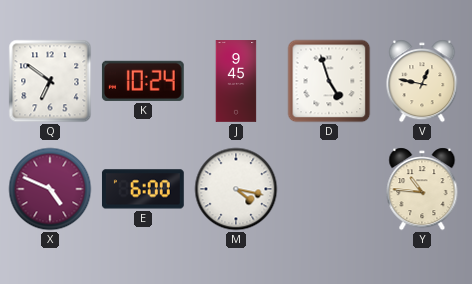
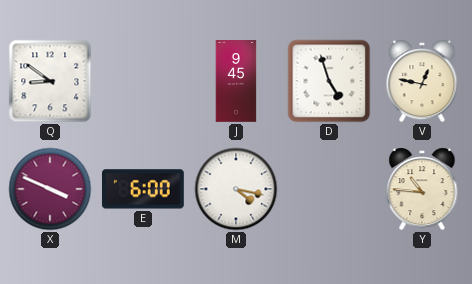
Q: 6:51 -> 8:51
K: 10:24 -> none
X: 4:49 -> 3:49
